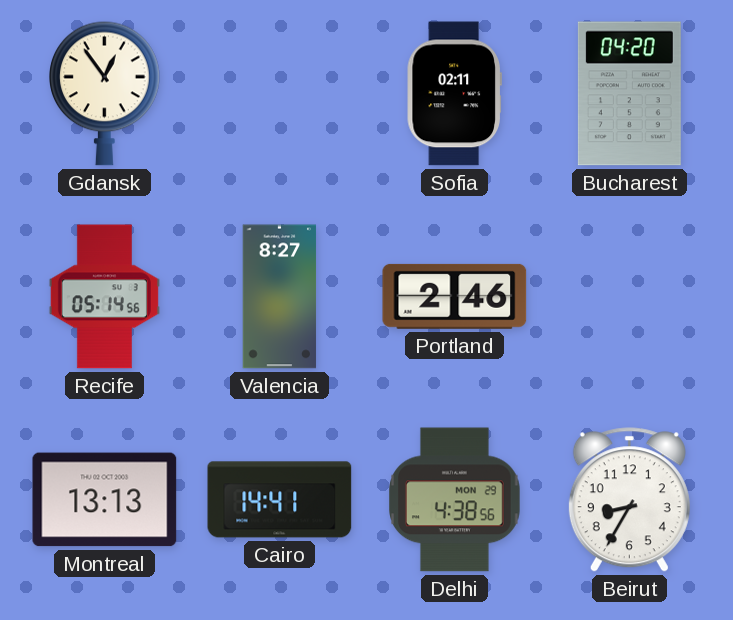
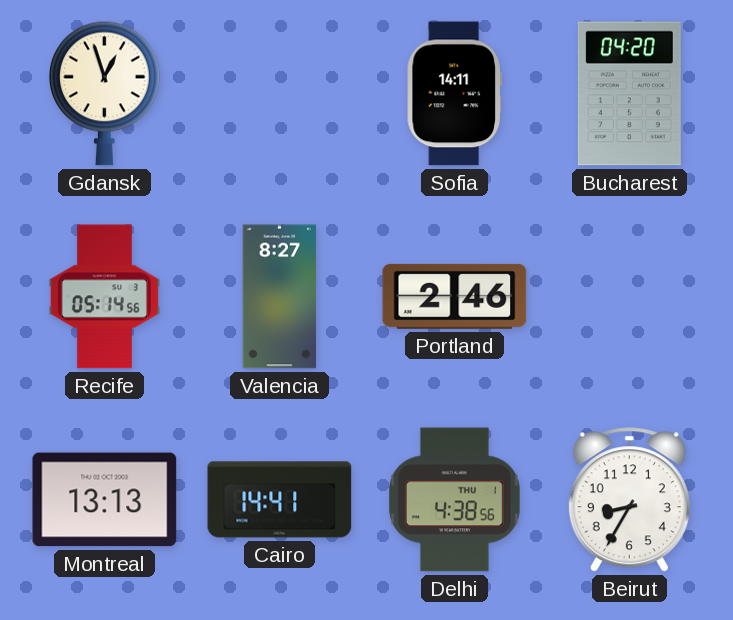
Gdansk: 12:54 -> 12:57
Sofia: 02:11 -> 14:11
Delhi date: MON 29 -> THU 1
